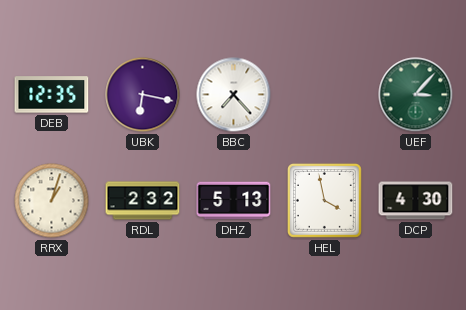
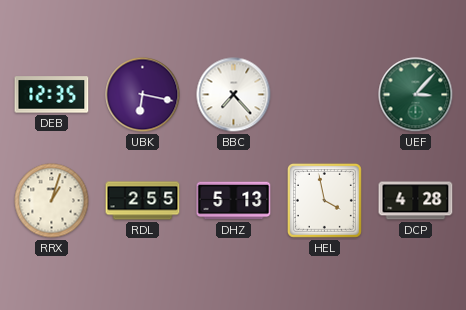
RDL: 2:32 -> 2:55
DCP: 4:30 -> 4:28
